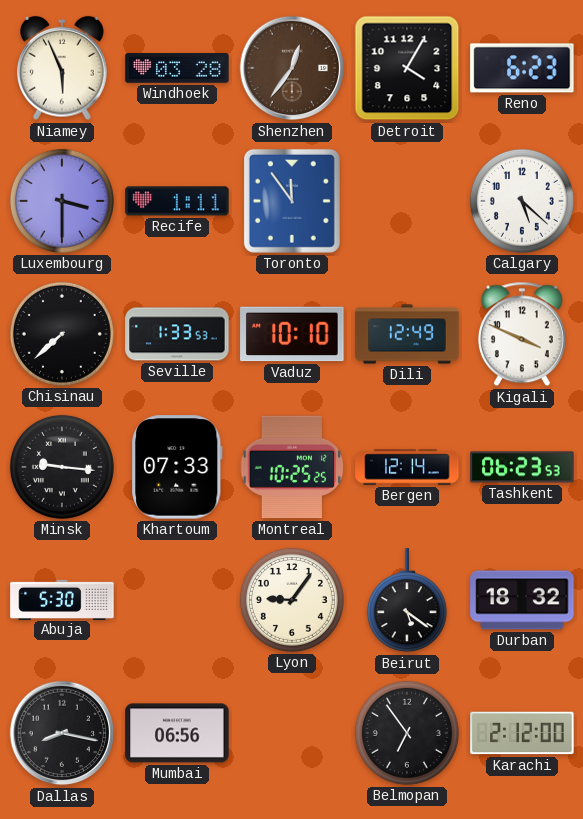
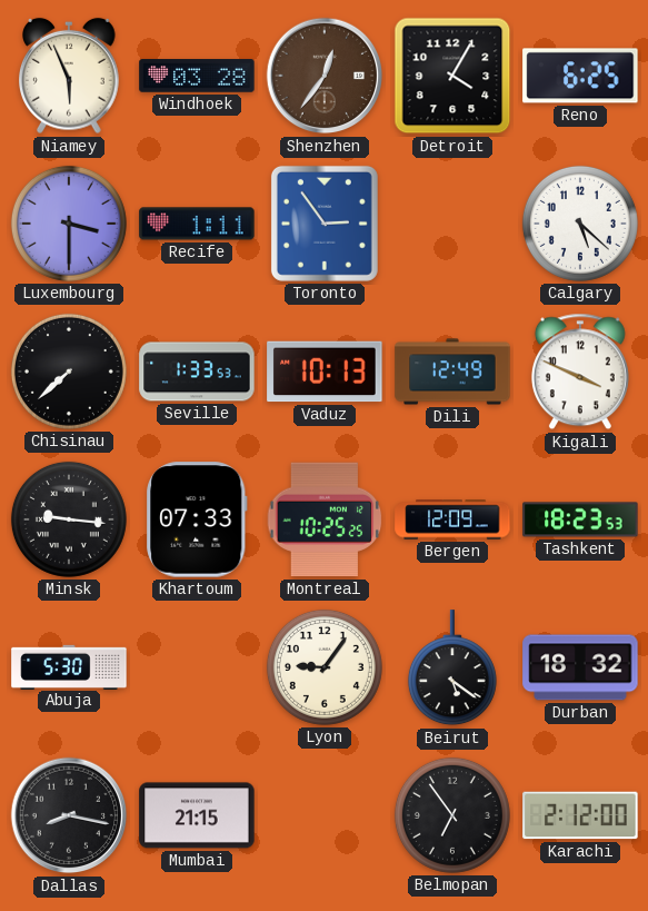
Reno: 6:23 -> 6:25
Toronto: 11:54 -> 2:54
Vaduz: 10:10 -> 10:13
Bergen: 12:14 -> 12:09
Tashkent: 06:23 -> 18:23
Mumbai: 06:56 -> 21:15
